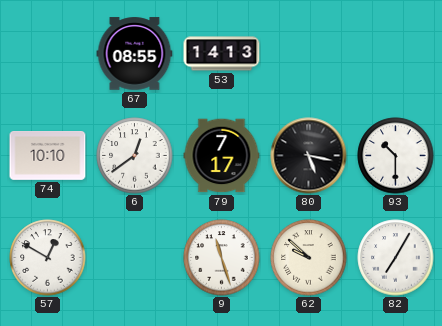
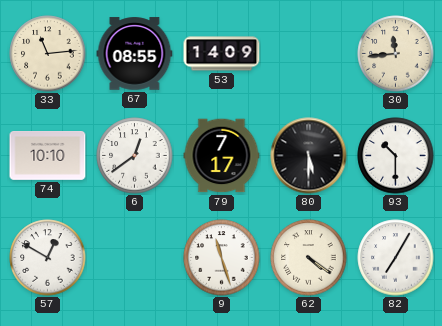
33: none -> 11:14
53: 14:13 -> 14:09
30: none -> 11:44
80: 5:17 -> 5:30
62: 9:52 -> 4:21
